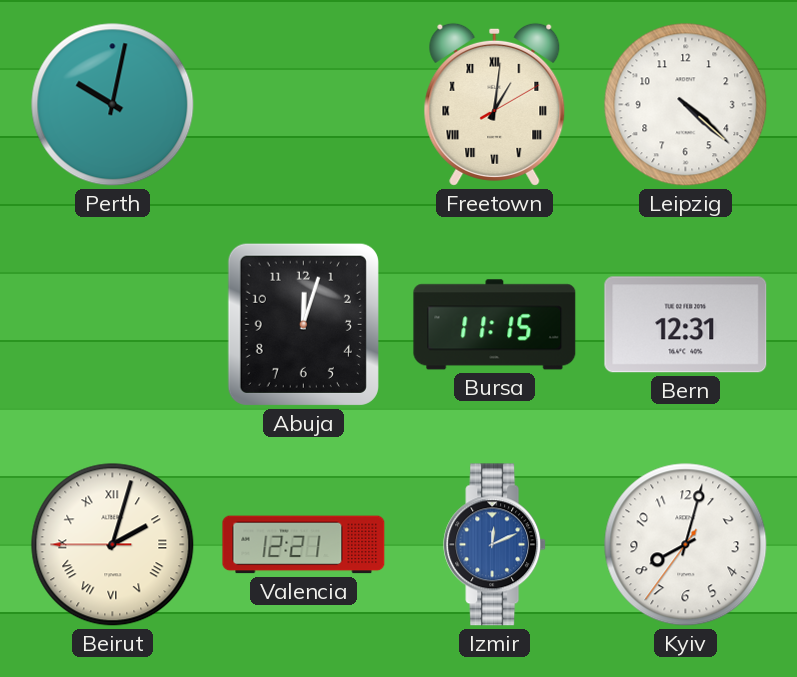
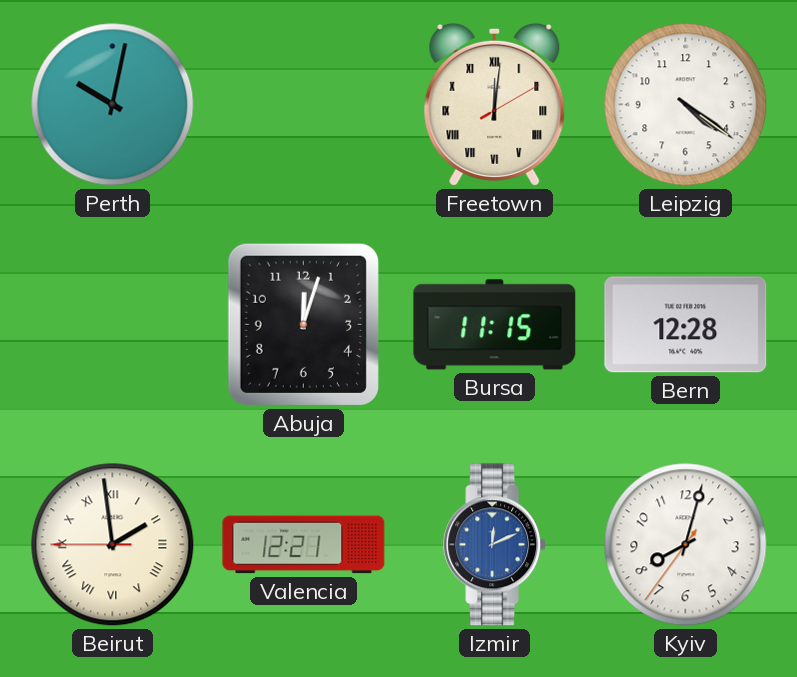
Freetown: 1:01 -> 12:01
Leipzig: 4:22 -> 4:21
Bern: 12:31 -> 12:28
Beirut: 2:02 -> 1:58
